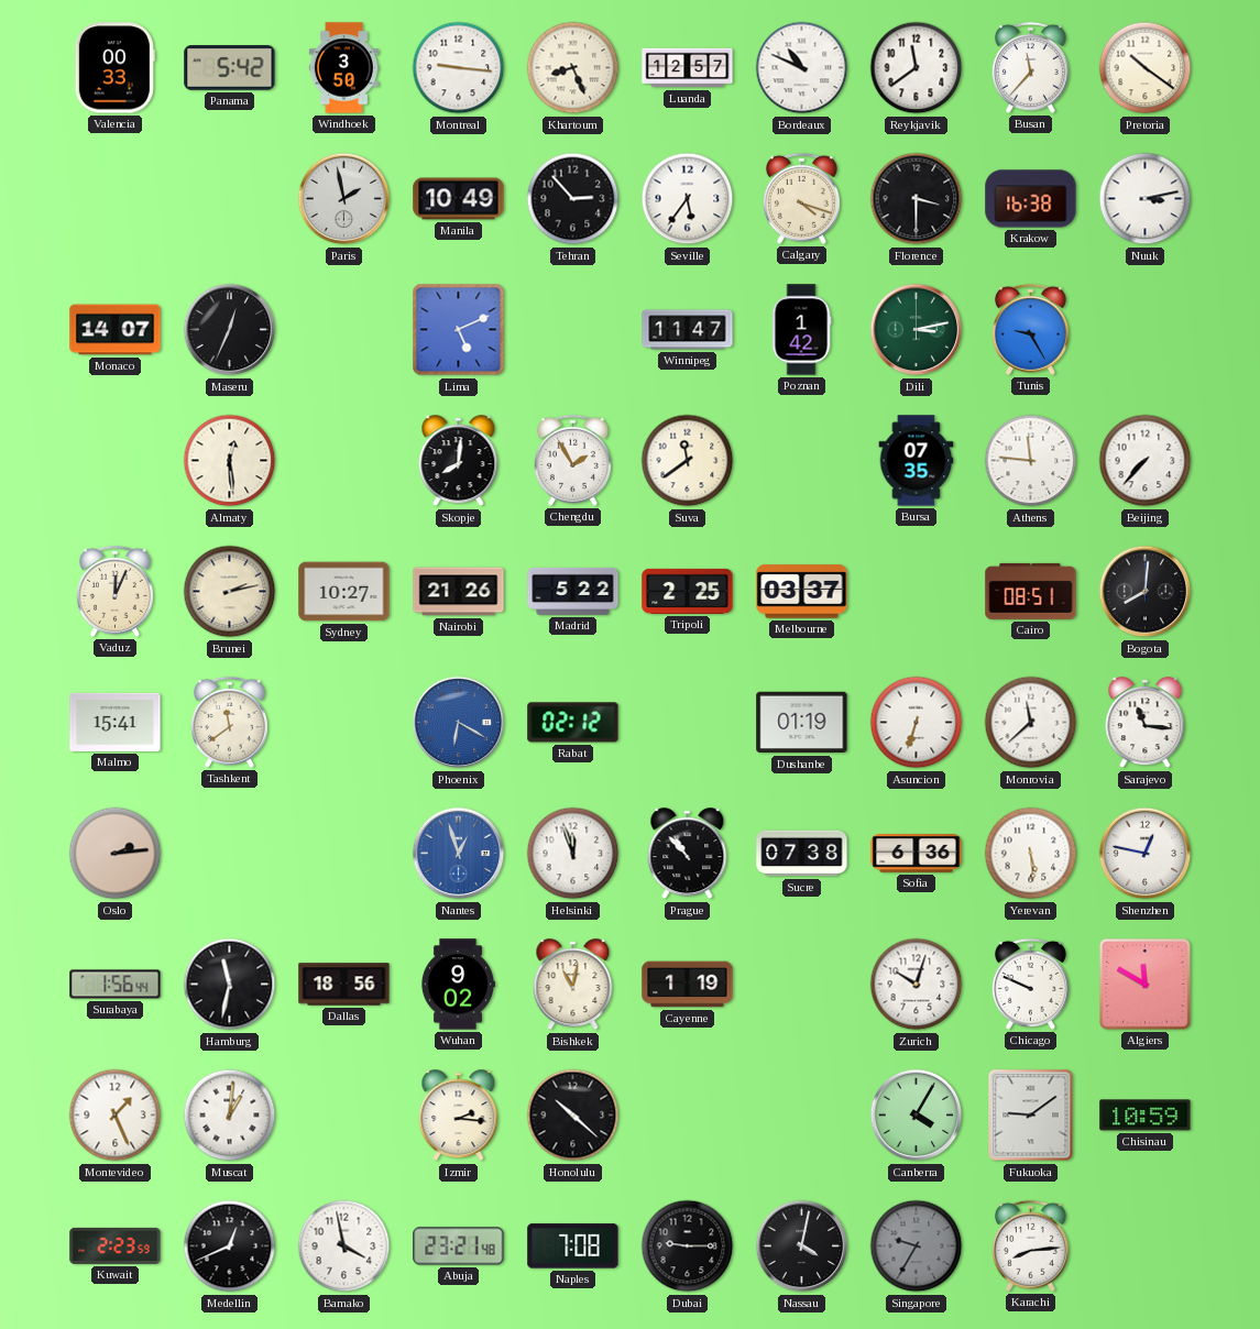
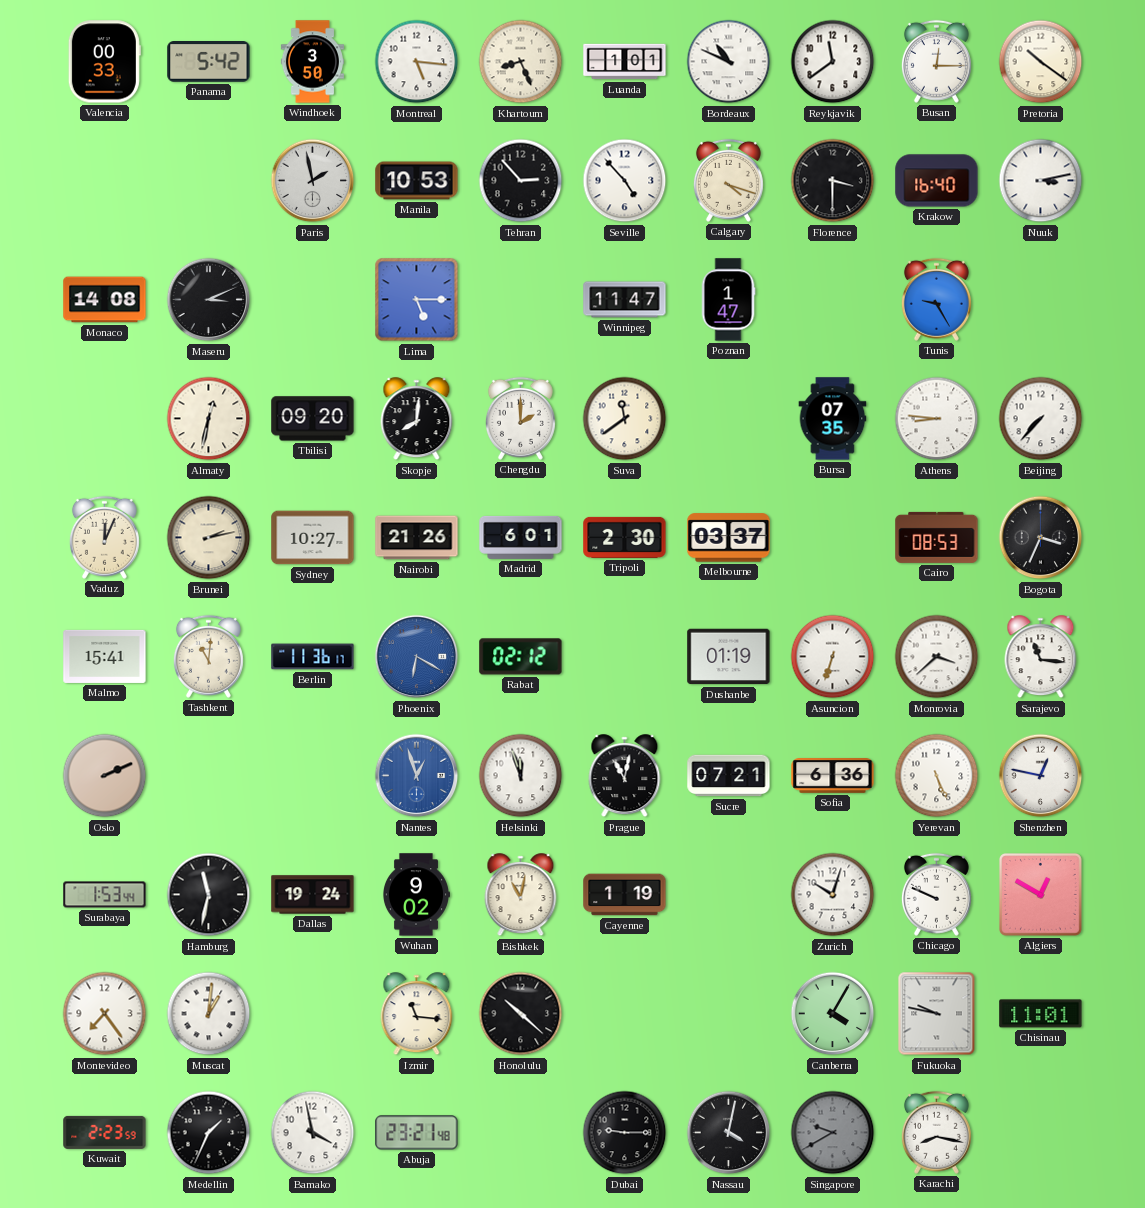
Montreal: 9:16 -> 5:16
Luanda: 12:57 -> 1:01
Busan: 11:37 -> 12:15
Manila: 10:49 -> 10:53
Seville: 5:36 -> 4:53
Krakow: 16:38 -> 16:40
Monaco: 14:07 -> 14:08
Maseru: 12:34 -> 3:11
Lima: 5:11 -> 5:15
Poznan: 1:42 -> 1:47
Dili: 3:13 -> none
Almaty: 12:29 -> 12:32
Tbilisi: none -> 09:20
Chengdu: 1:55 -> 2:00
Athens: 11:46 -> 8:46
Madrid: 5:22 -> 6:01
Tripoli: 2:25 -> 2:30
Cairo: 08:51 -> 08:53
Bogota: 8:01 -> 3:34
Tashkent: 11:39 -> 11:01
Berlin: none -> 11:36
Monrovia: 11:38 -> 3:38
Oslo: 2:14 -> 2:11
Prague: 10:53 -> 11:02
Sucre: 07:38 -> 07:21
Yerevan: 5:29 -> 5:26
Surabaya: 1:56 -> 1:53
Dallas: 18:56 -> 19:24
Algiers: 11:50 -> 12:50
Montevideo: 1:26 -> 7:24
Izmir: 2:16 -> 11:16
Fukuoka: 9:09 -> 9:47
Chisinau: 10:59 -> 11:01
Medellin: 12:41 -> 1:34
Naples: 7:08 -> none
Singapore: 9:35 -> 9:40
Karachi: 8:14 -> 8:17
